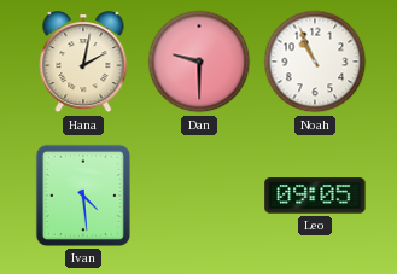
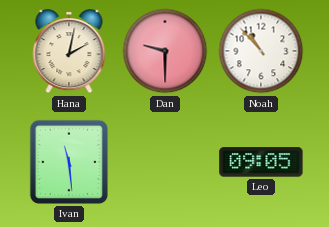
Noah: 10:56 -> 10:53
Ivan: 4:29 -> 11:29
